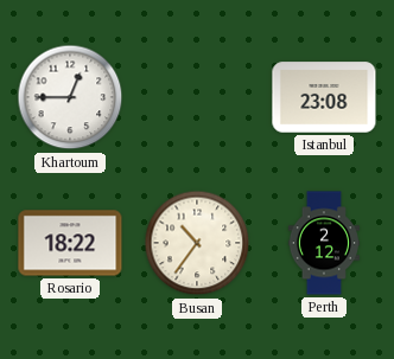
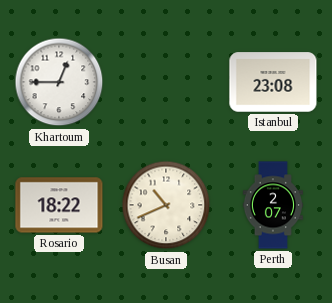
Busan: 10:36 -> 10:41
Perth: 2:12 -> 2:07
